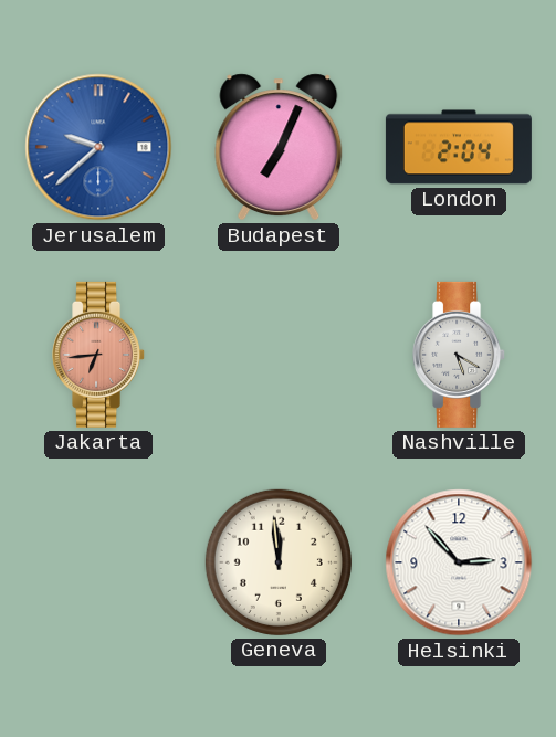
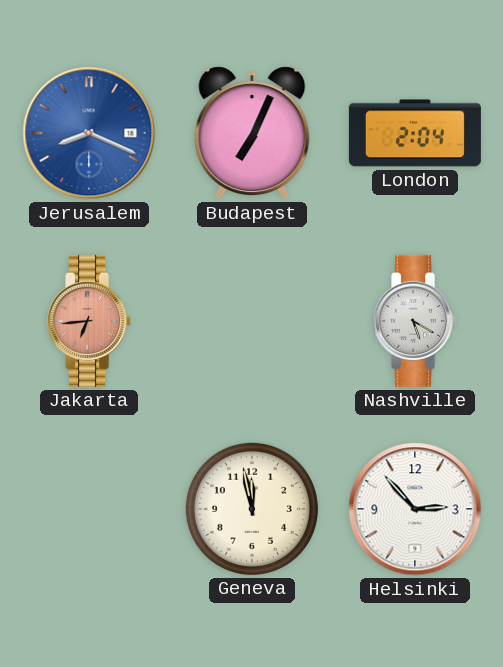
Jerusalem: 9:38 -> 8:19
Geneva: 11:59 -> 11:58
